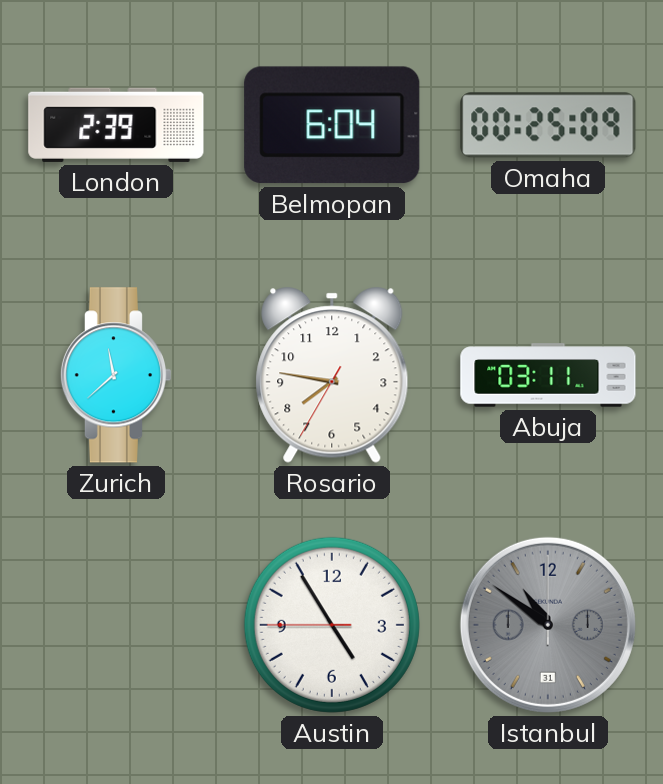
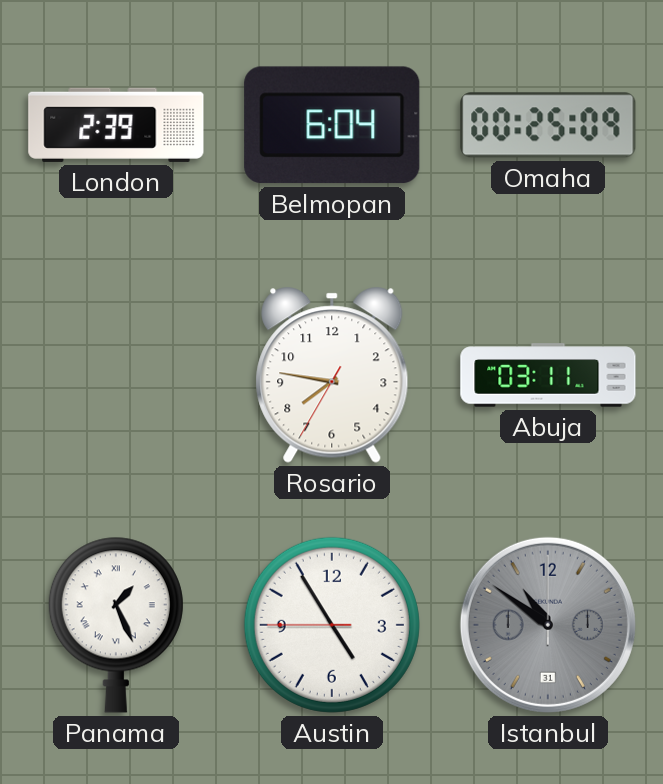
Zurich: 11:38 -> none
Panama: none -> 1:26
